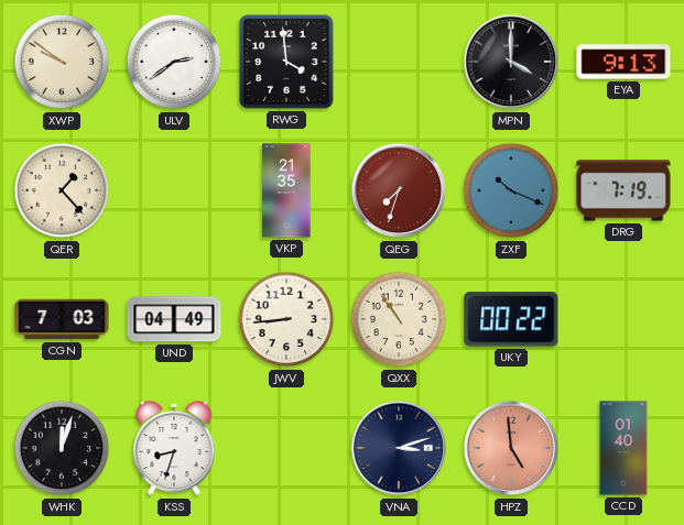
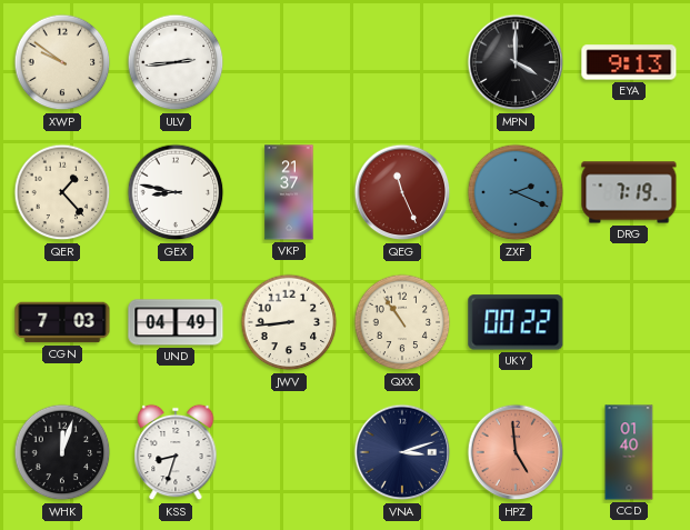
ULV: 2:39 -> 2:44
RWG: 3:59 -> none
GEX: none -> 8:47
VKP: 21:35 -> 21:37
QEG: 7:33 -> 11:26
ZXF: 10:19 -> 2:19
